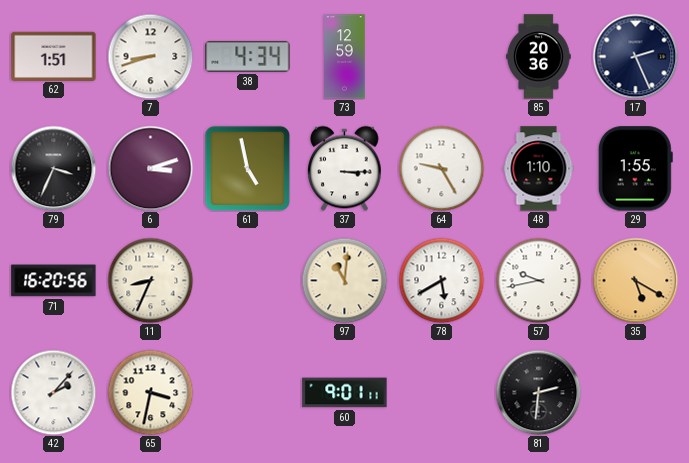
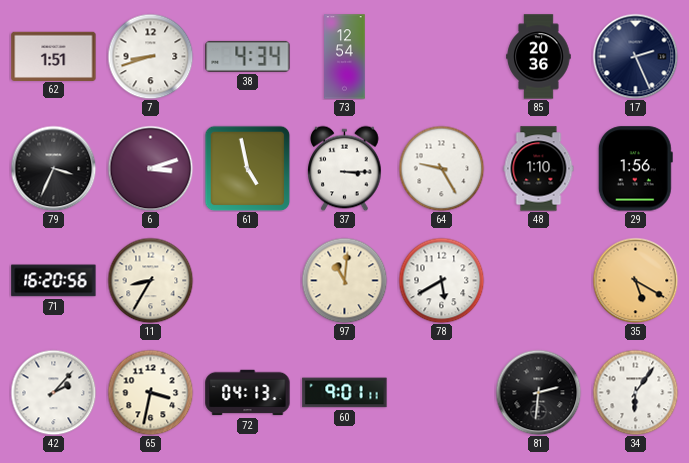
73: 12:59 -> 12:54
29: 1:55 -> 1:56
11: 8:34 -> 8:35
57: 9:43 -> none
72: none -> 04:13
34: none -> 6:06
